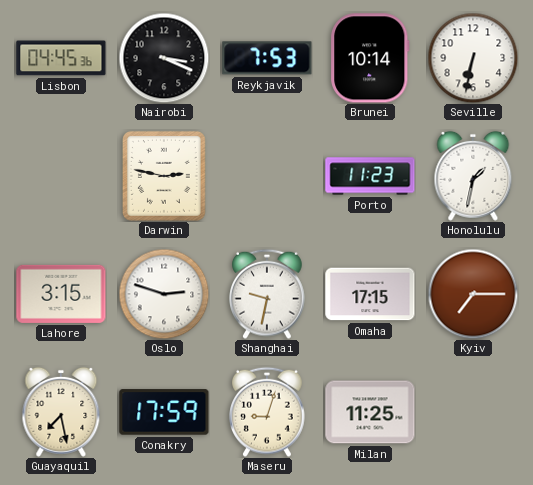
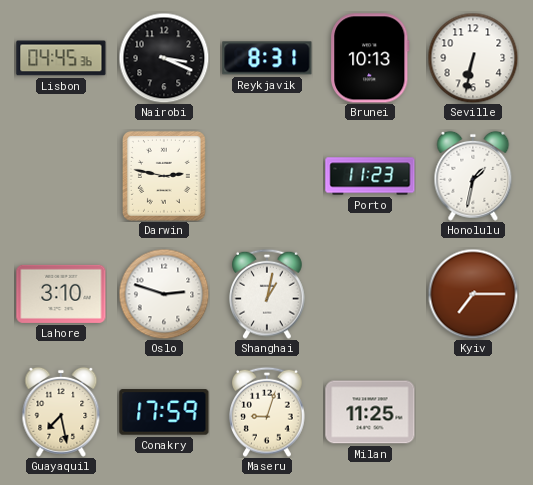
Reykjavik: 7:53 -> 8:31
Brunei: 10:14 -> 10:13
Lahore: 3:15 -> 3:10
Shanghai: 9:32 -> 1:02
Omaha: 17:15 -> none
